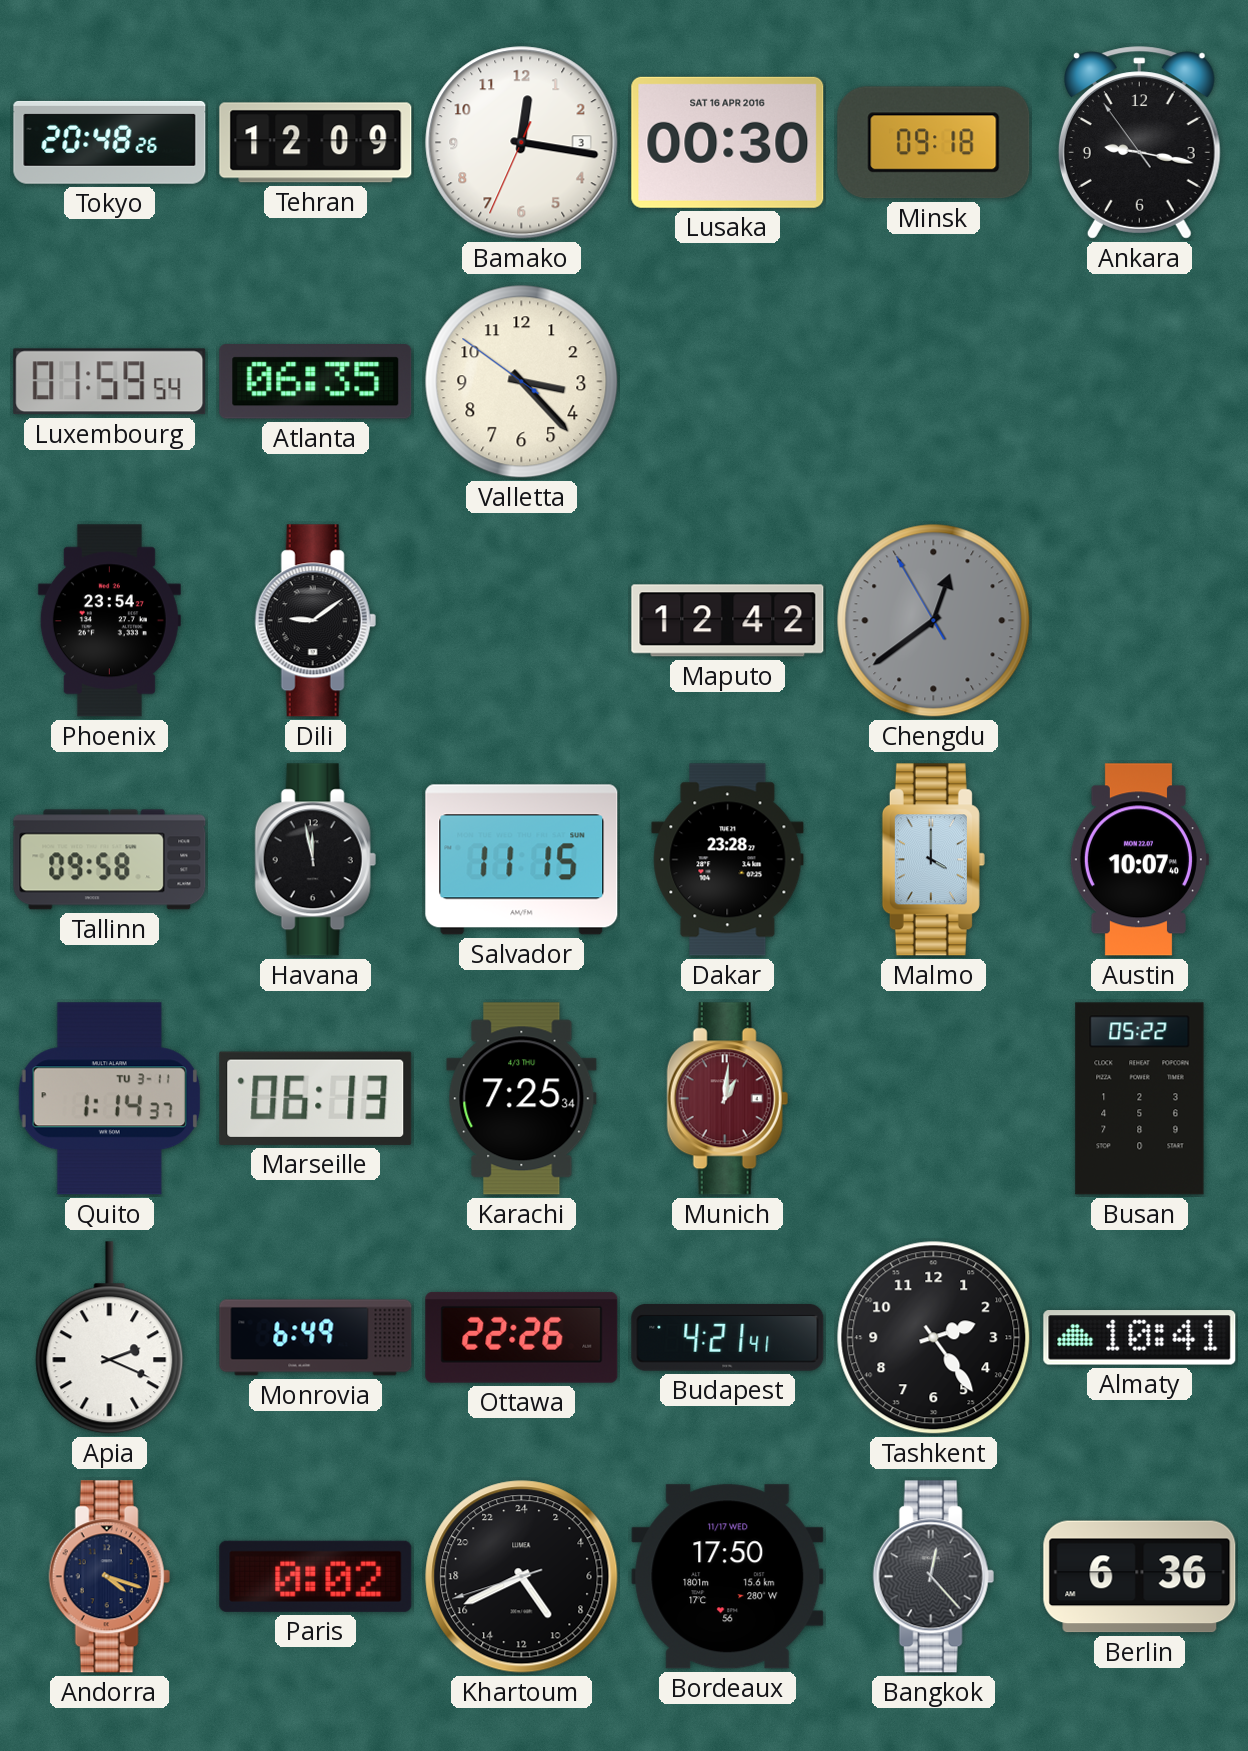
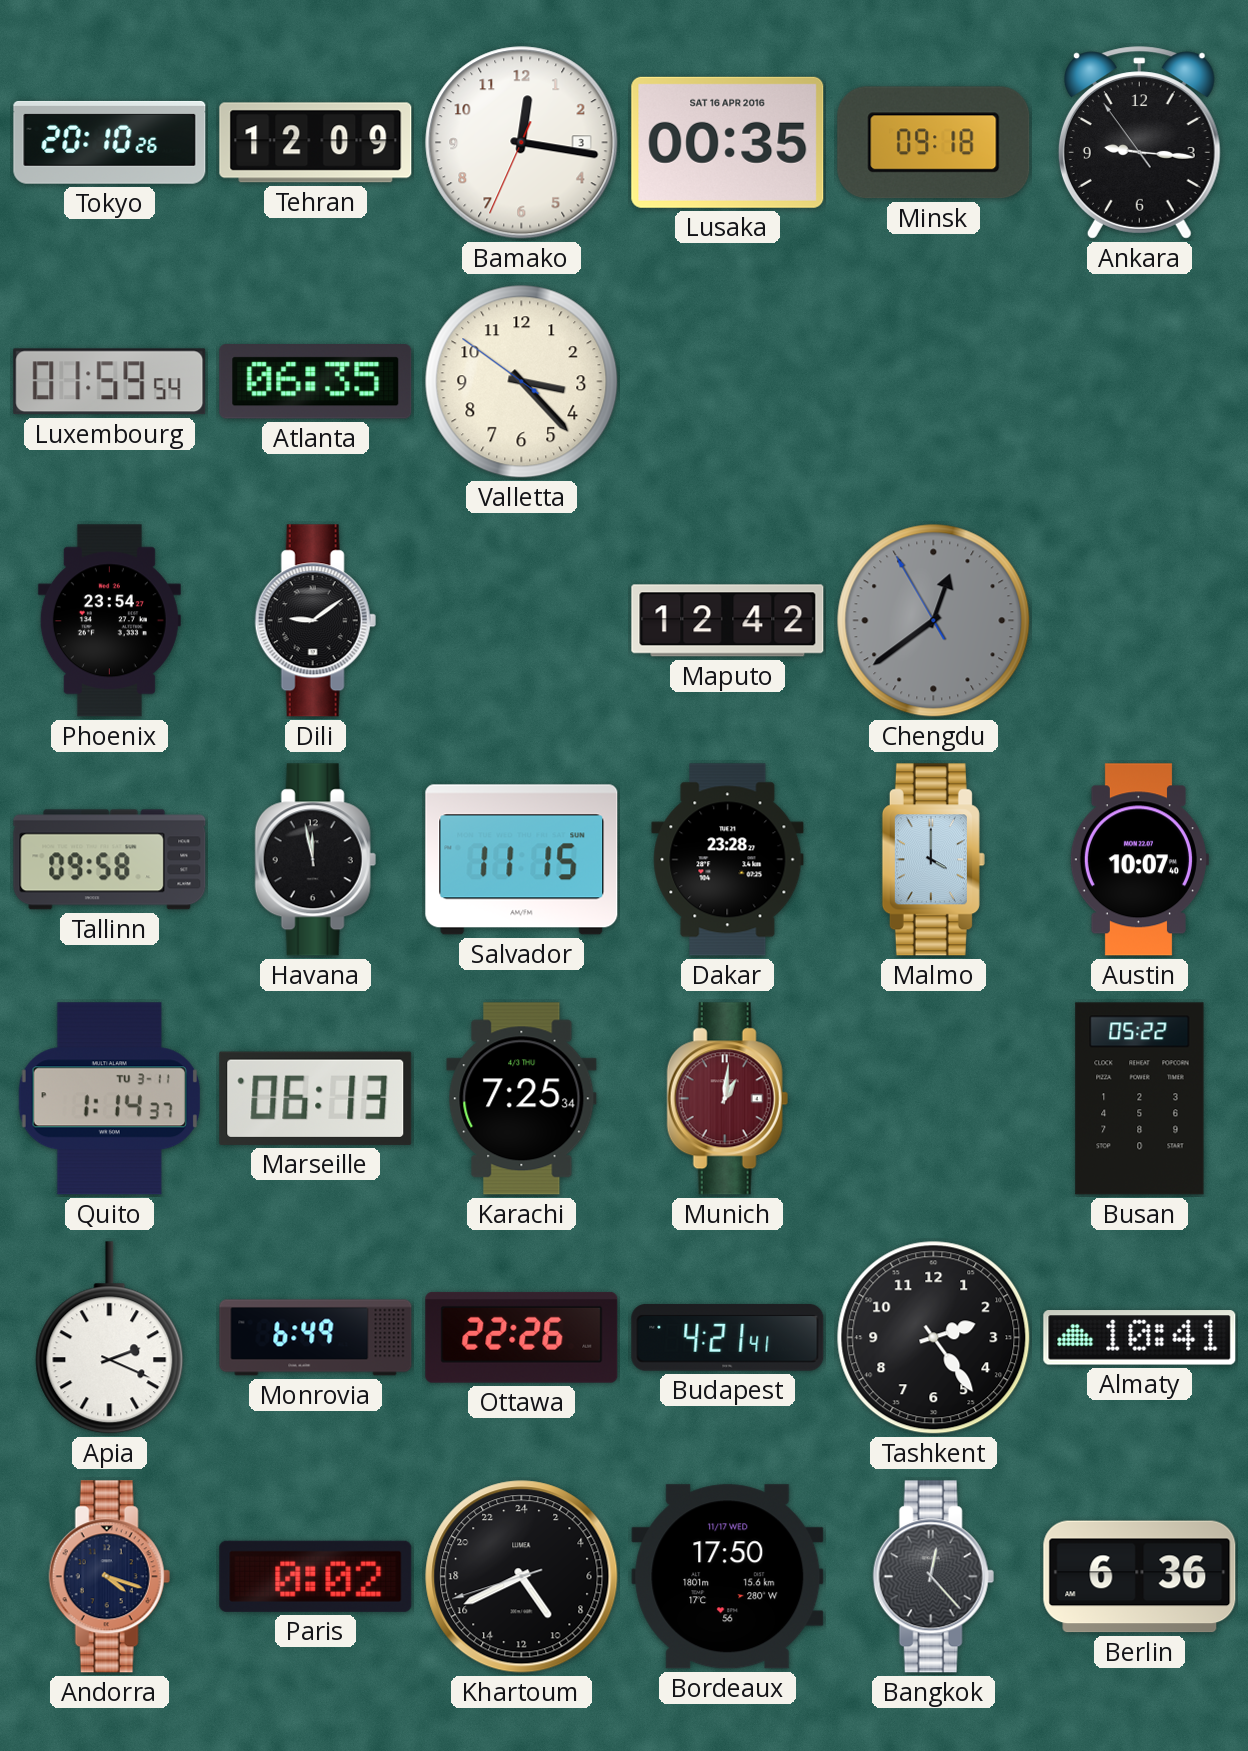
Tokyo: 20:48 -> 20:10
Lusaka: 00:30 -> 00:35
Ankara: 9:16 -> 9:15
